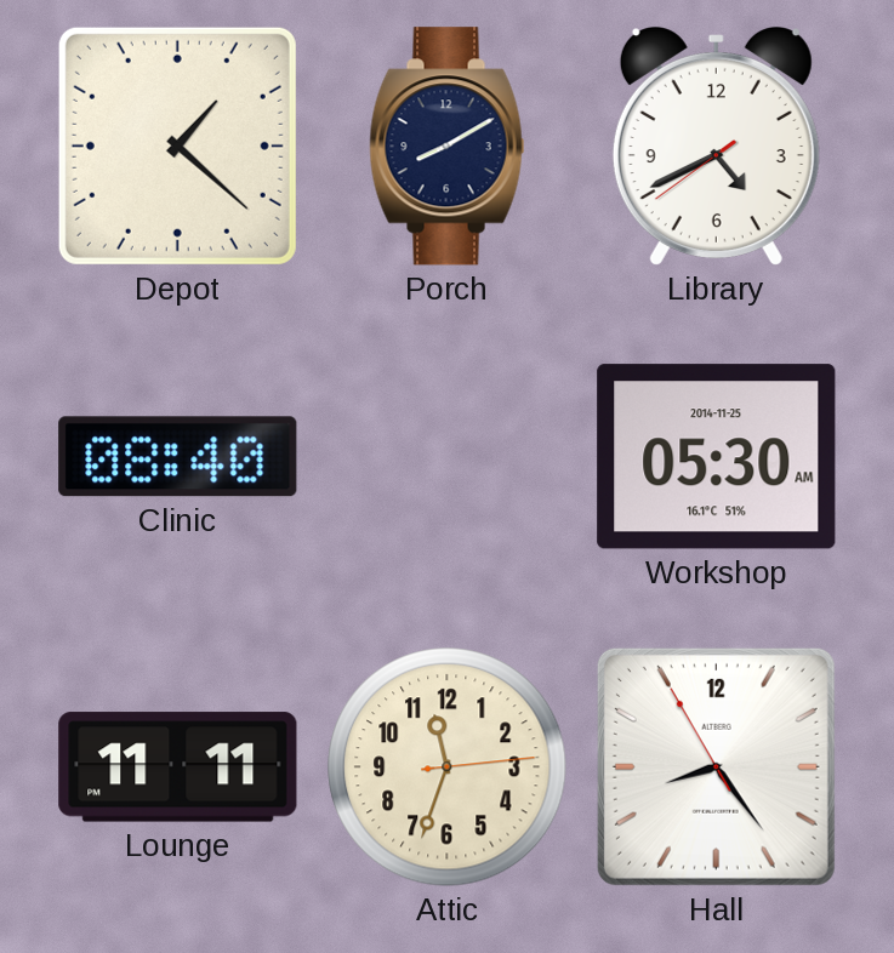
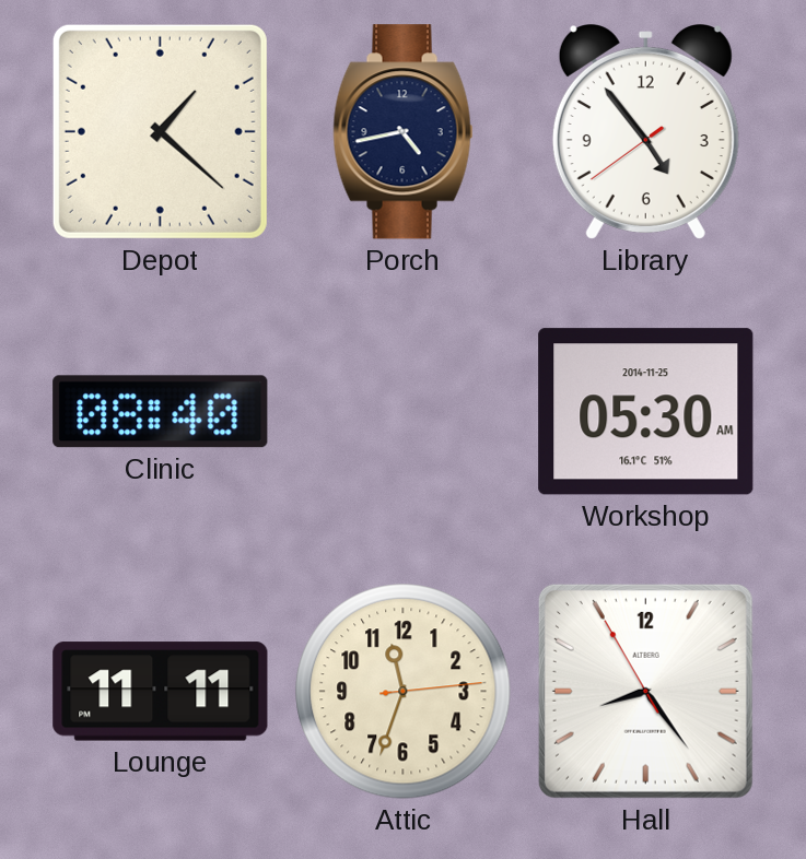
Porch: 8:10 -> 4:43
Library: 4:40 -> 4:53
